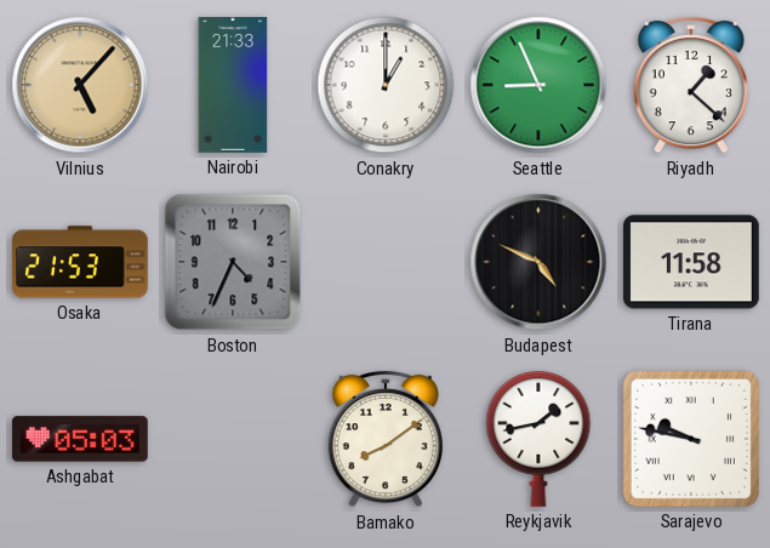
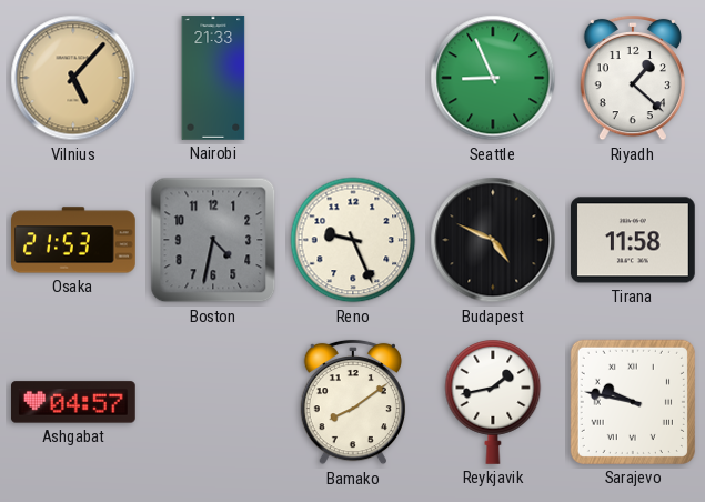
Conakry: 1:00 -> none
Boston: 4:34 -> 4:32
Reno: none -> 9:26
Ashgabat: 05:03 -> 04:57
